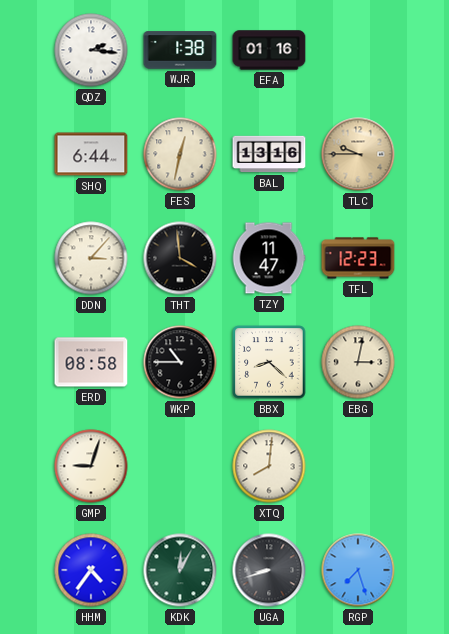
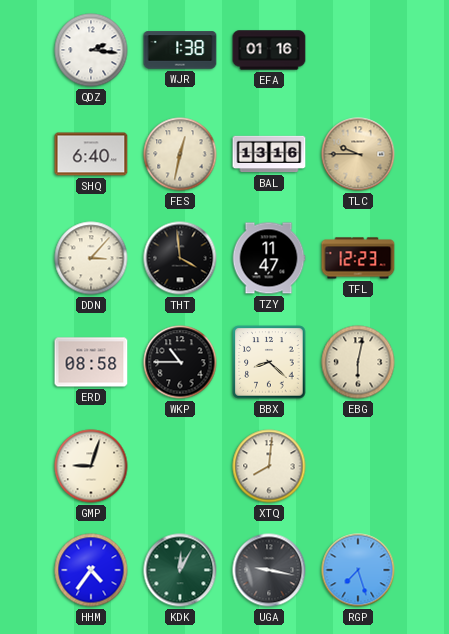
SHQ: 6:44 -> 6:40
EBG: 3:02 -> 6:02
UGA: 8:42 -> 9:17
